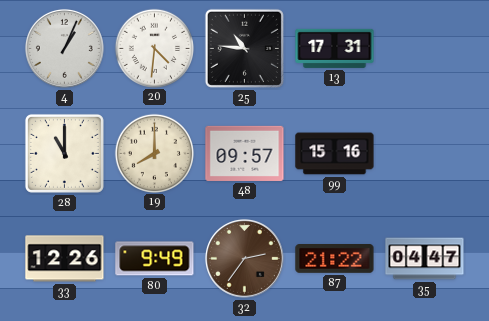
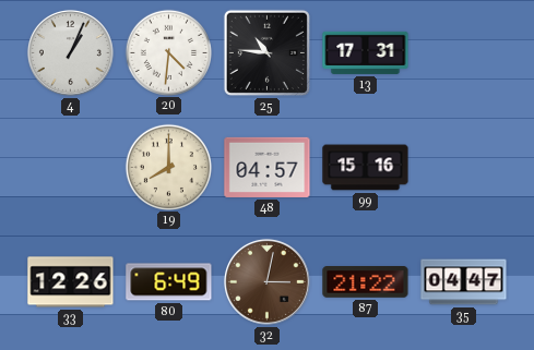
28: 11:00 -> none
48: 09:57 -> 04:57
80: 9:49 -> 6:49
32: 2:36 -> 3:02
